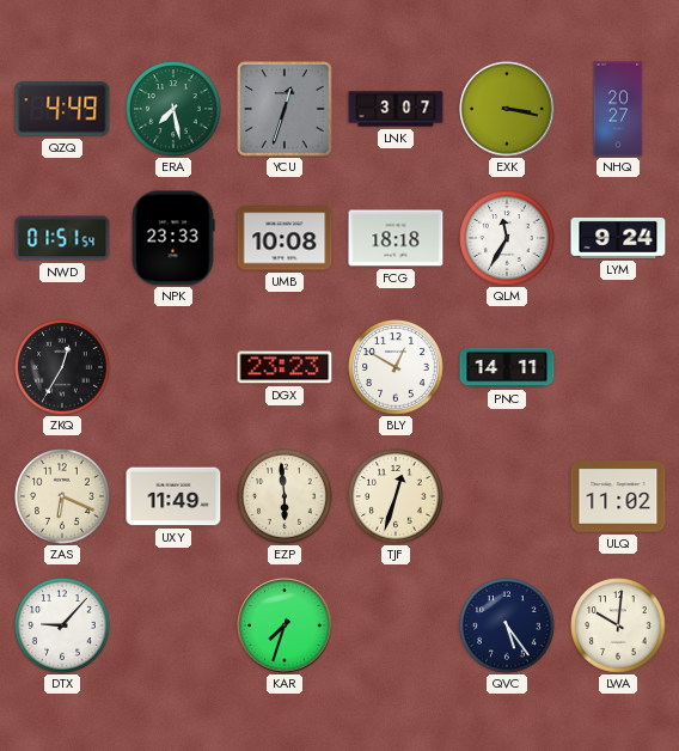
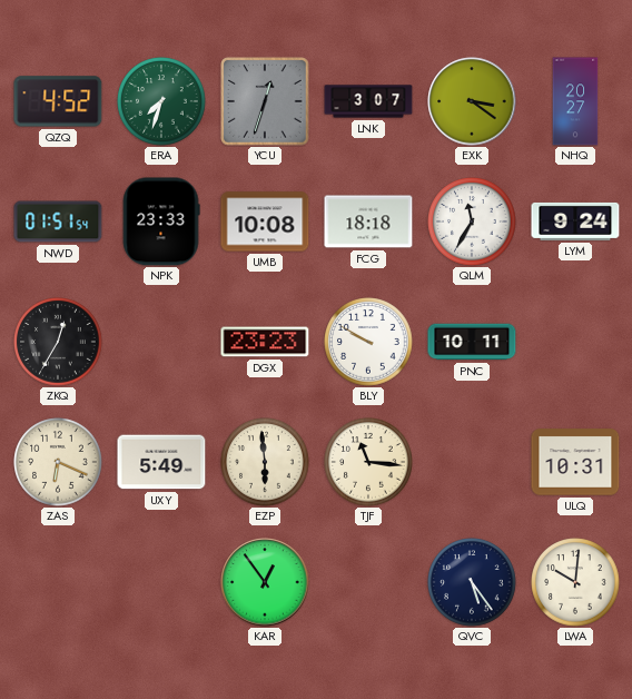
QZQ: 4:49 -> 4:52
ERA: 7:28 -> 7:33
EXK: 3:17 -> 3:21
BLY: 12:50 -> 9:50
PNC: 14:11 -> 10:11
UXY: 11:49 -> 5:49
TJF: 12:33 -> 11:16
ULQ: 11:02 -> 10:31
DTX: 9:07 -> none
KAR: 7:33 -> 12:54
